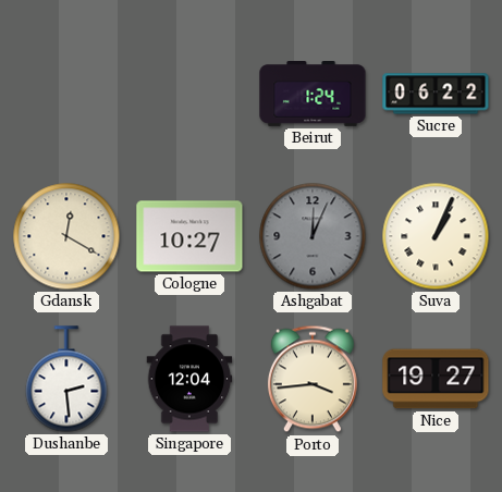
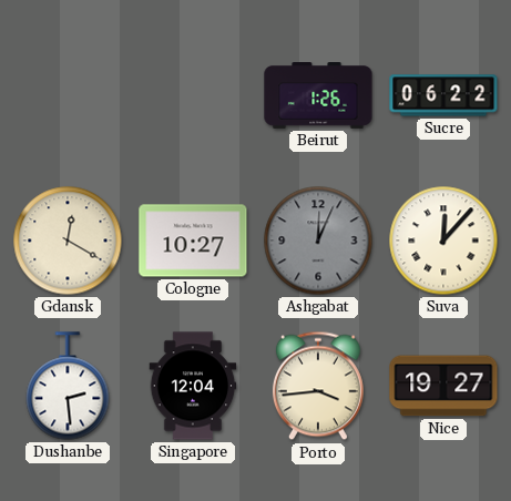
Beirut: 1:24 -> 1:26
Suva: 1:04 -> 12:07
